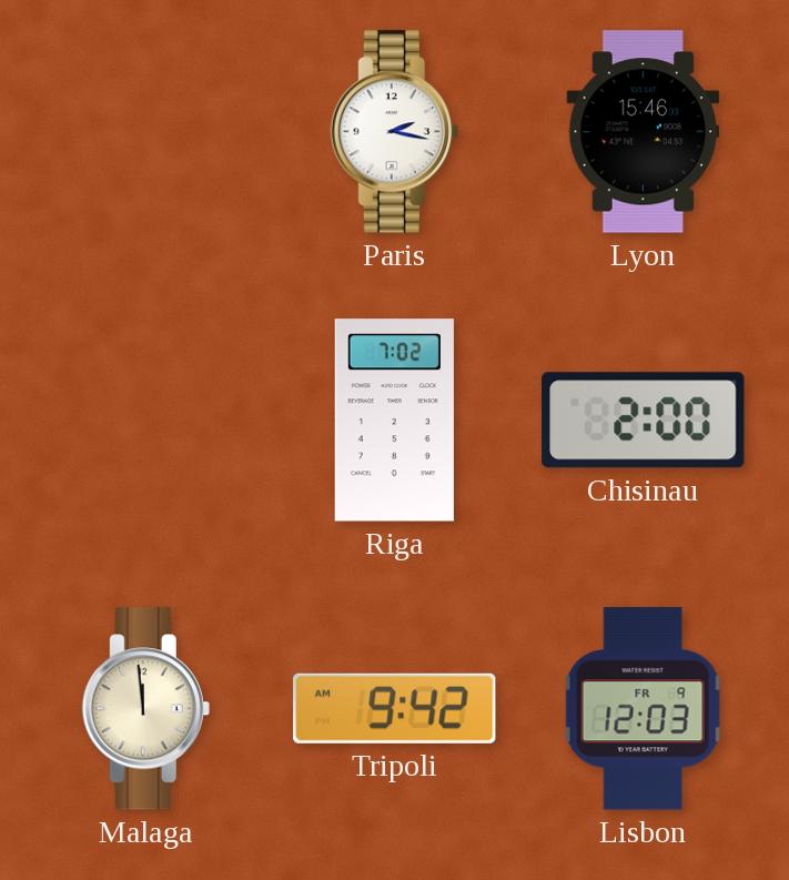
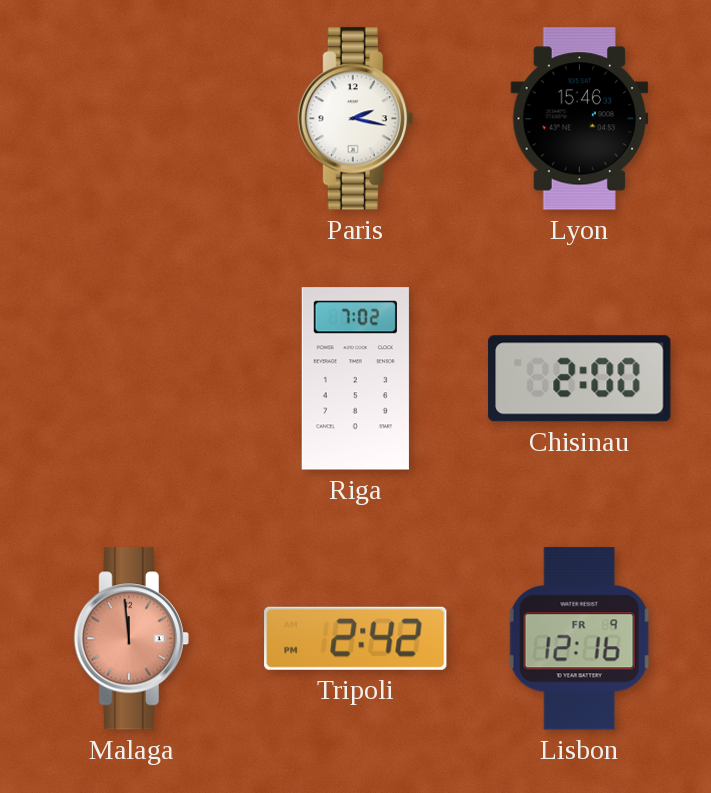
Malaga dial: cream -> salmon
Tripoli: 9:42 -> 2:42
Lisbon: 12:03 -> 12:16
